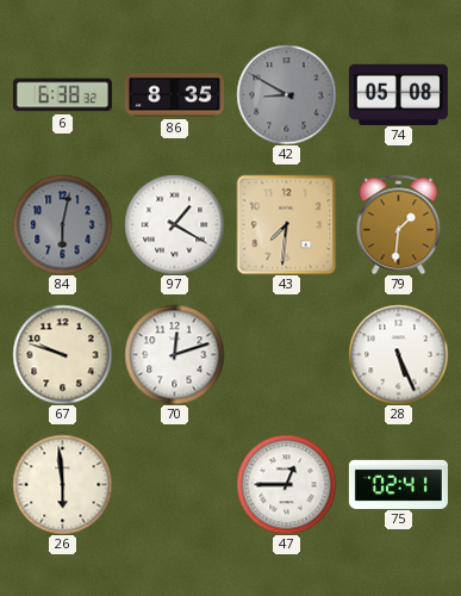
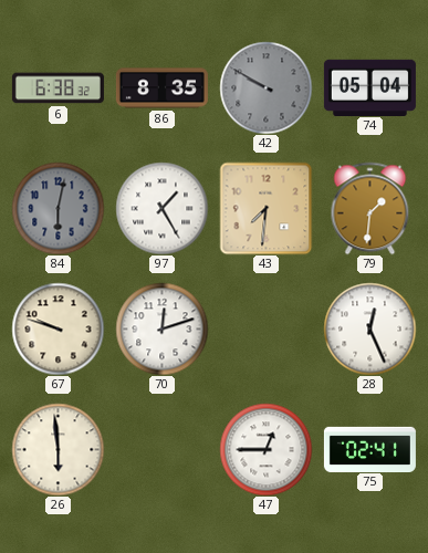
42: 8:50 -> 9:50
74: 05:08 -> 05:04
97: 1:20 -> 1:25
28: 5:26 -> 12:26
